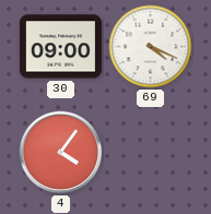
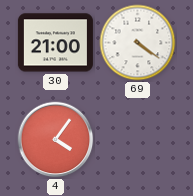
30: 09:00 -> 21:00
69: 4:19 -> 4:21
